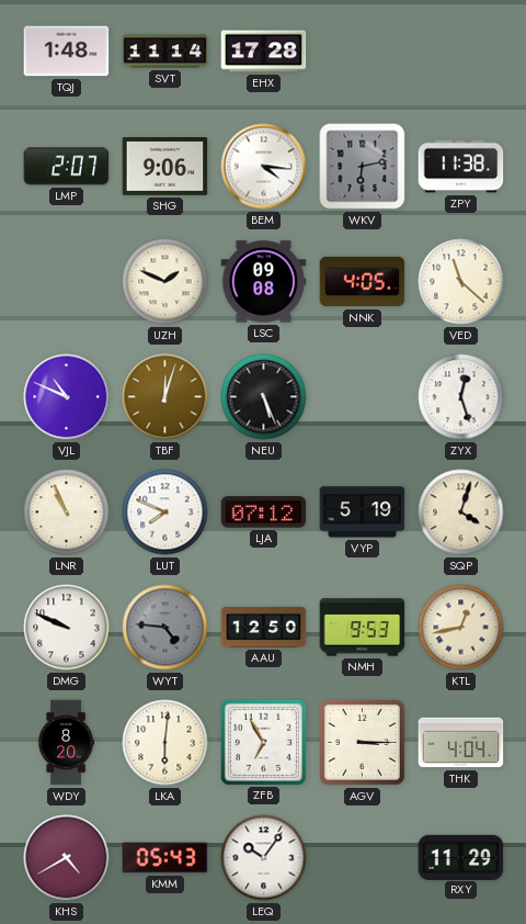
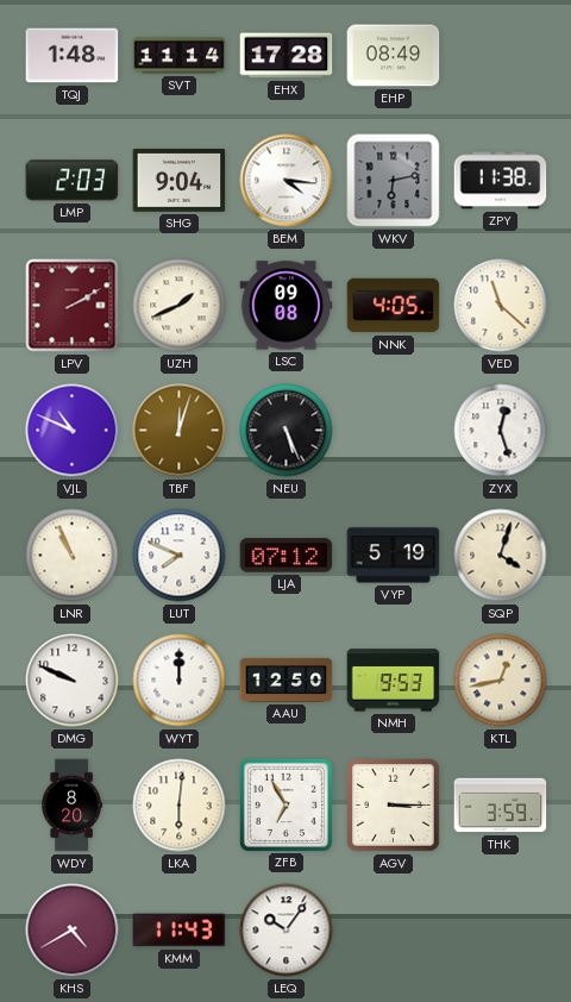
EHP: none -> 08:49
LMP: 2:07 -> 2:03
SHG: 9:06 -> 9:04
LPV: none -> 2:10
UZH: 1:49 -> 1:41
WYT: 4:46 -> 12:00
WYT dial: grey -> white
THK: 4:04 -> 3:59
KMM: 05:43 -> 11:43
RXY: 11:29 -> none
